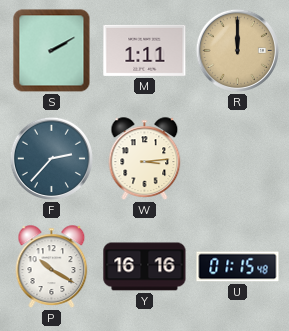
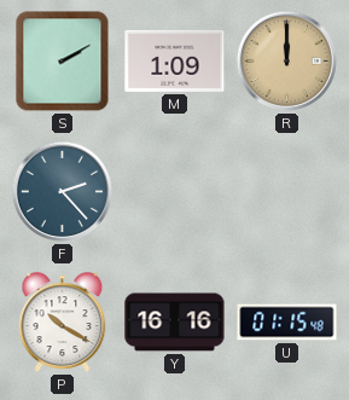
M: 1:11 -> 1:09
F: 2:37 -> 2:23
W: 3:14 -> none
